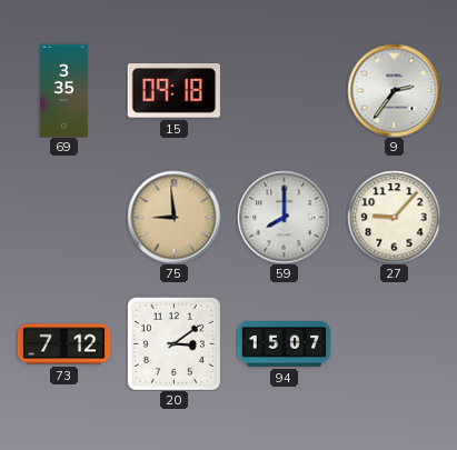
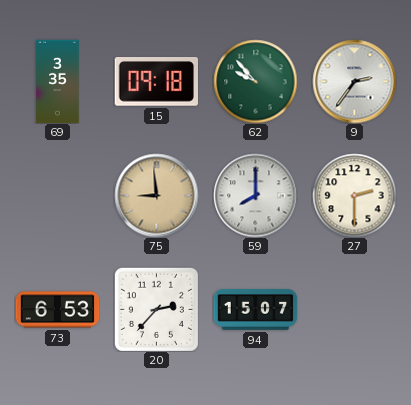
62: none -> 9:53
27: 9:07 -> 2:30
73: 7:12 -> 6:53
20: 3:09 -> 2:37
